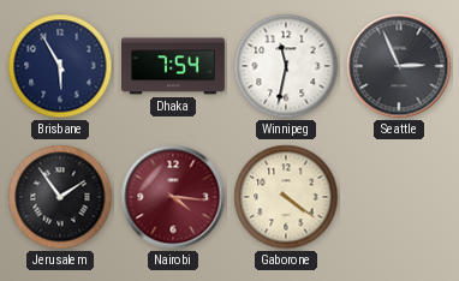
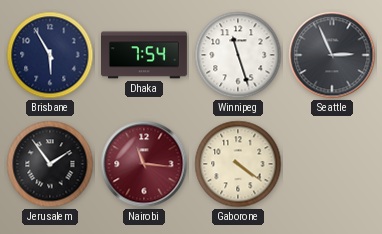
Winnipeg: 11:32 -> 11:27
Nairobi: 4:16 -> 11:16
